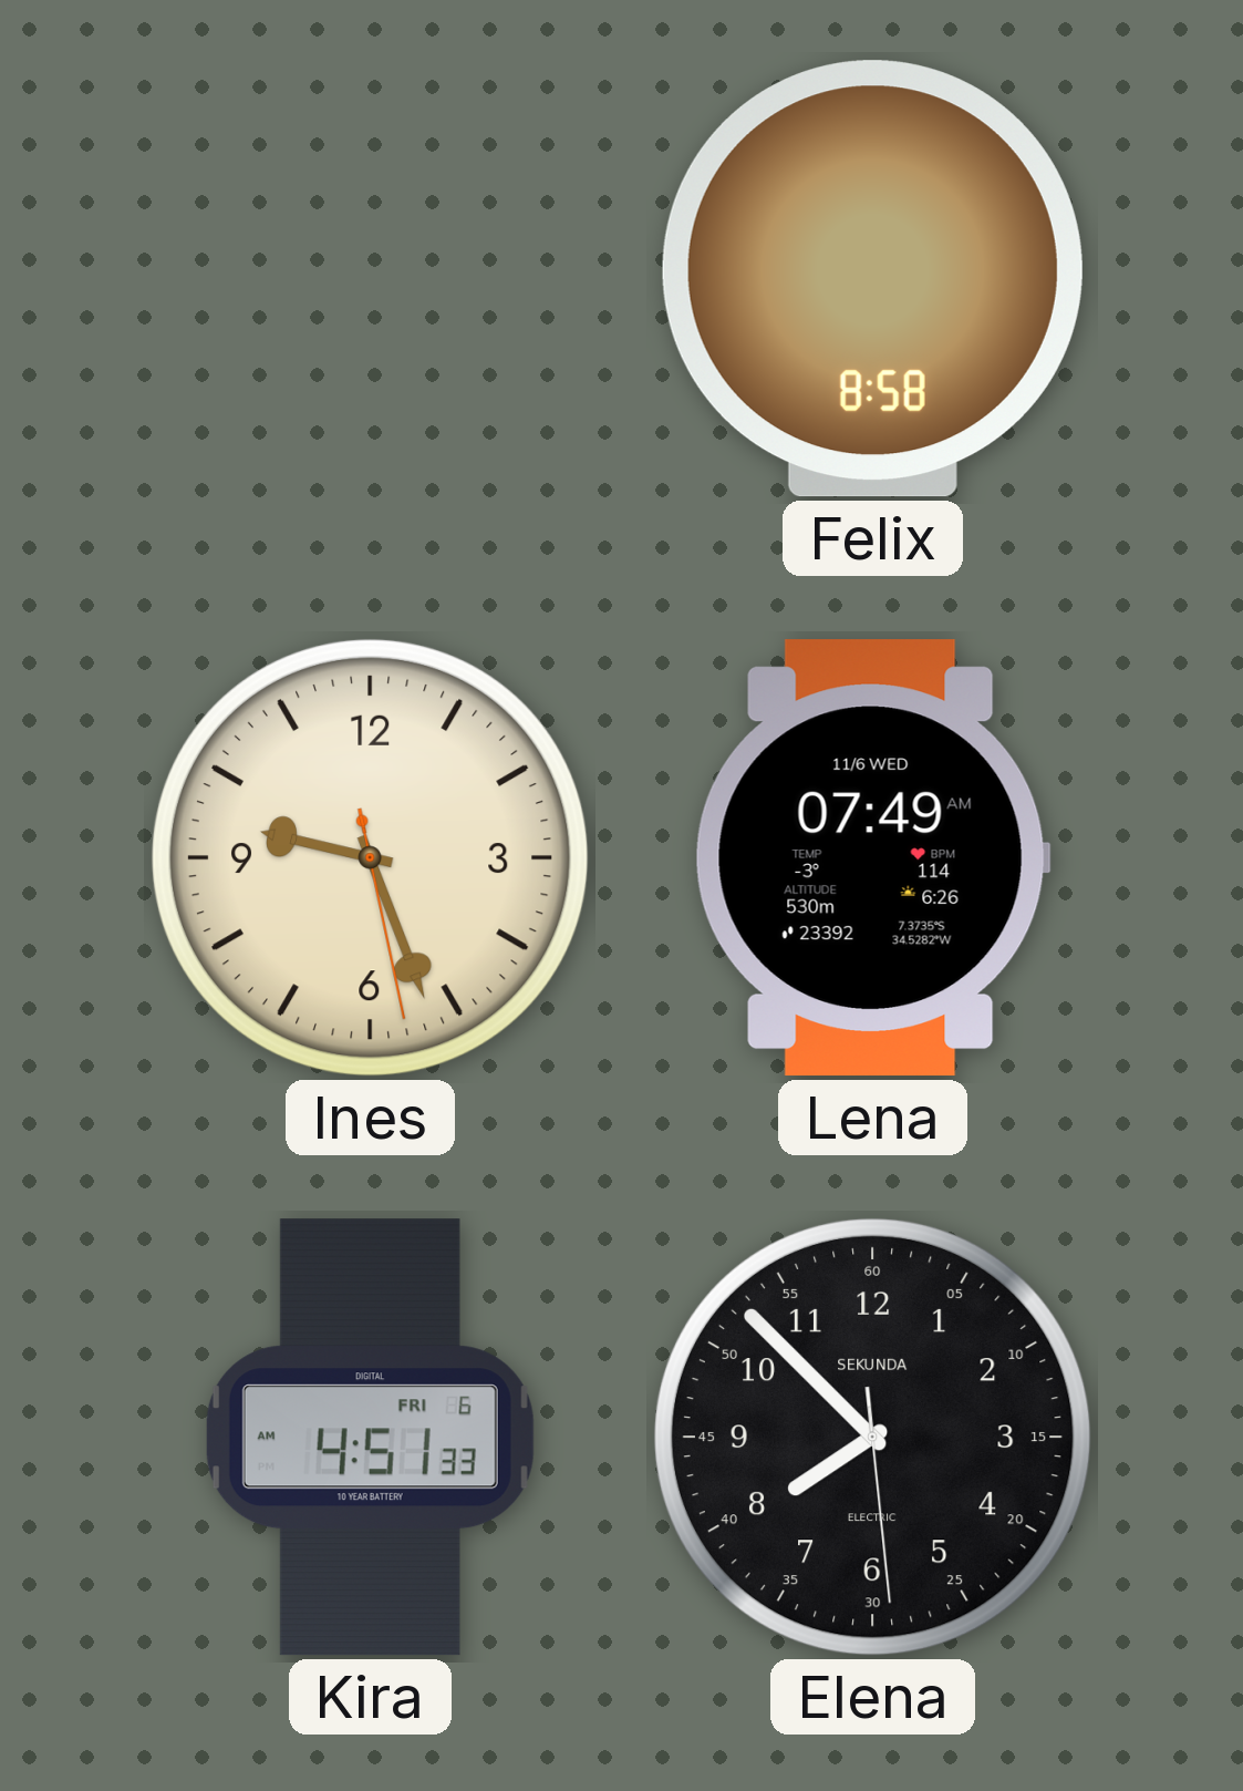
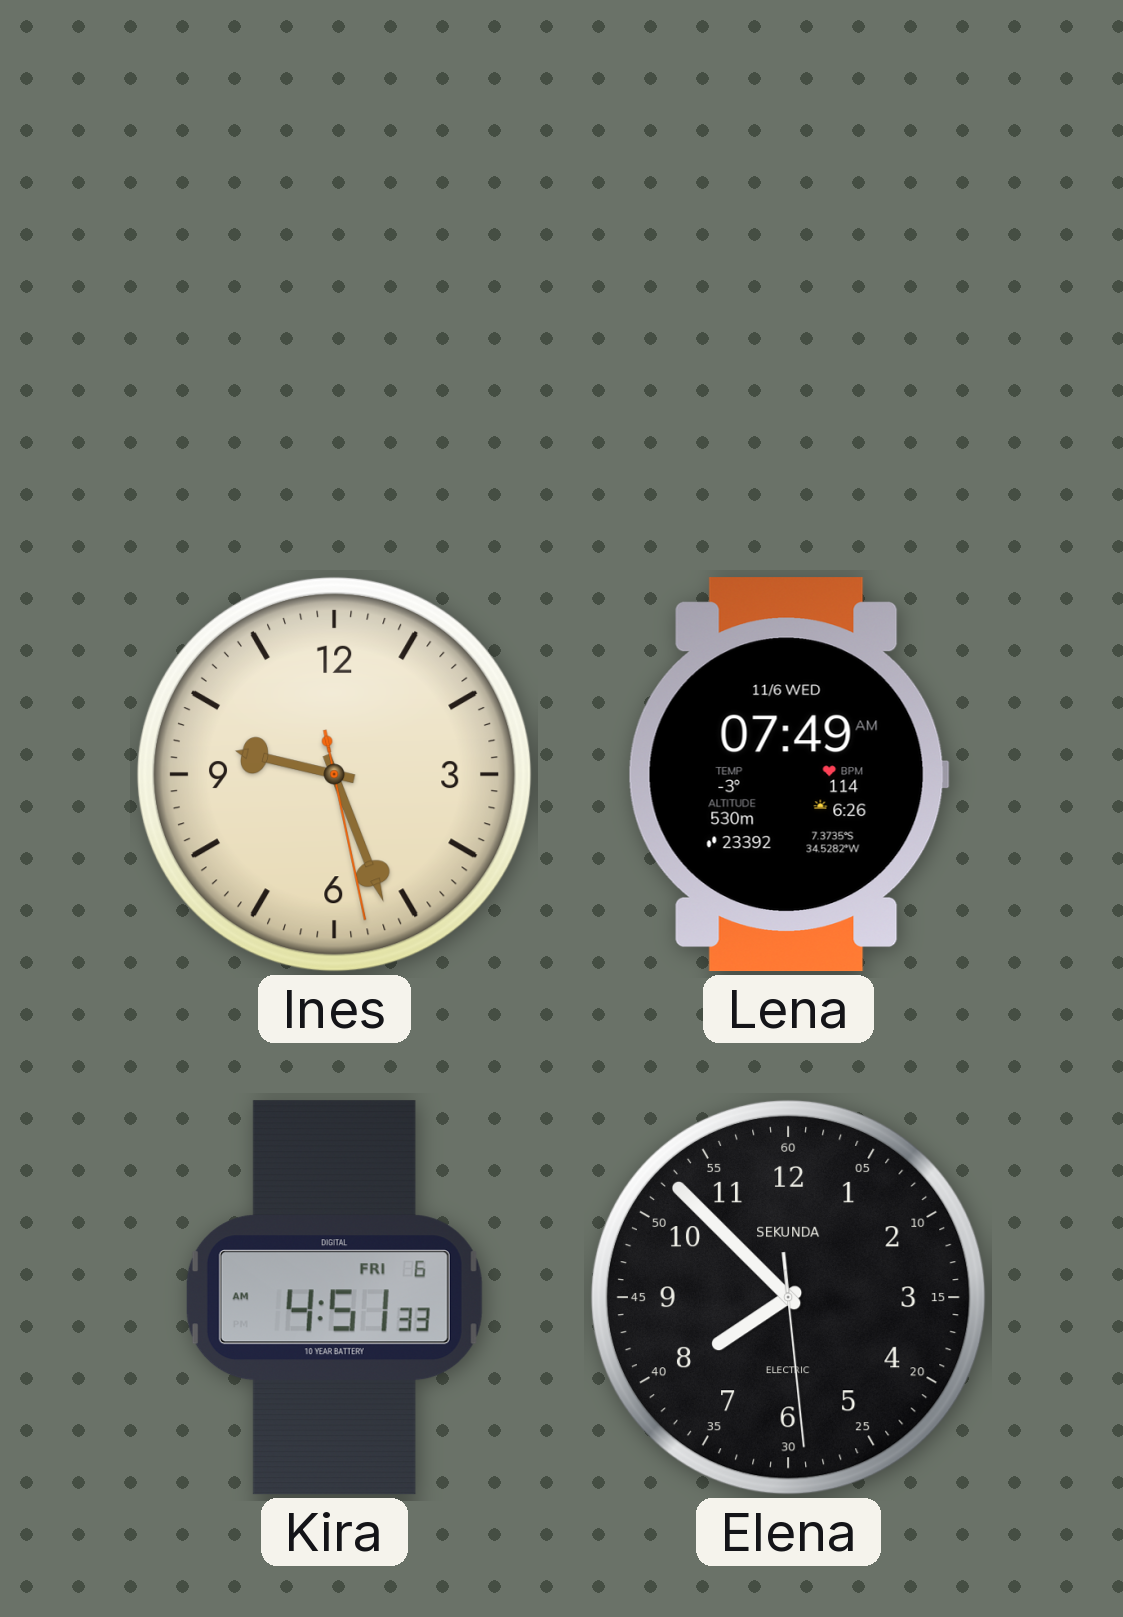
Felix: 8:58 -> none
